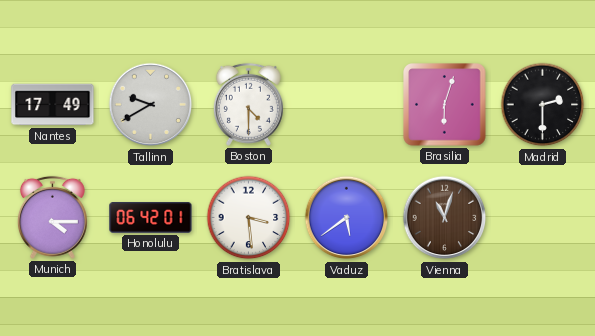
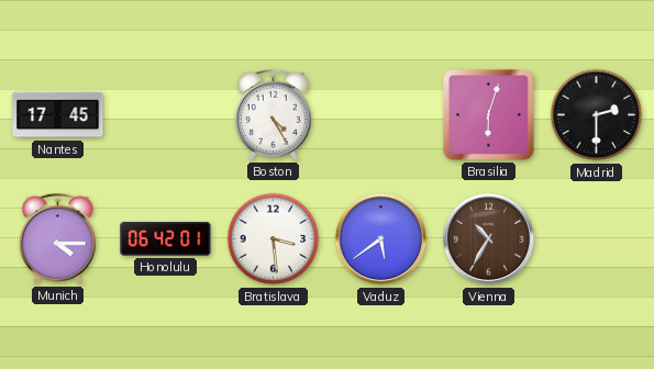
Nantes: 17:49 -> 17:45
Tallinn: 9:40 -> none
Boston: 4:30 -> 4:25
Vienna: 11:03 -> 10:35
